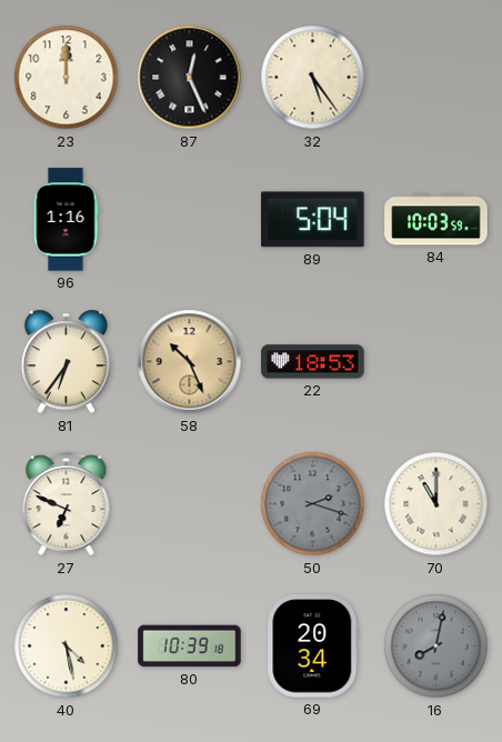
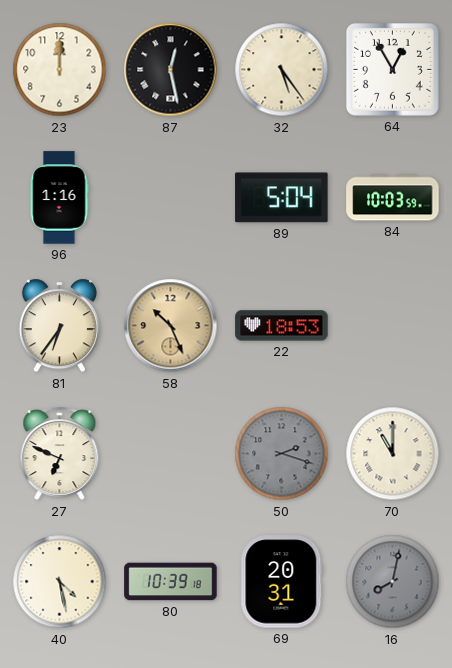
87: 12:26 -> 12:28
64: none -> 12:55
69: 20:34 -> 20:31
